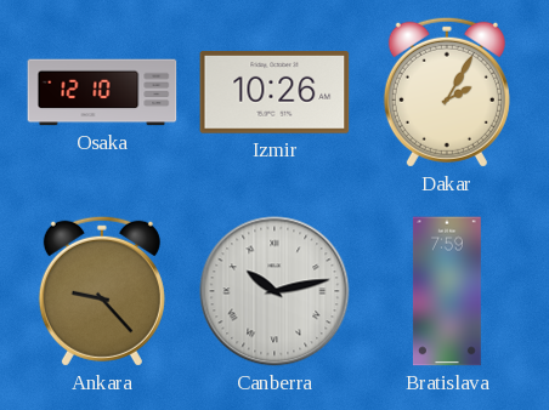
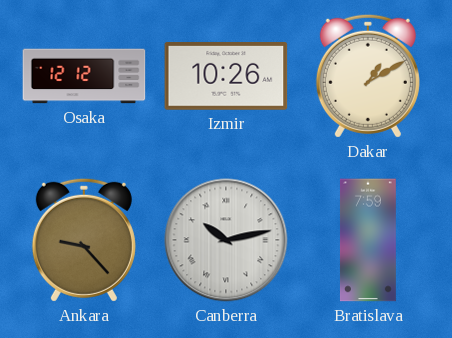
Osaka: 12:10 -> 12:12
Dakar: 2:05 -> 1:10
